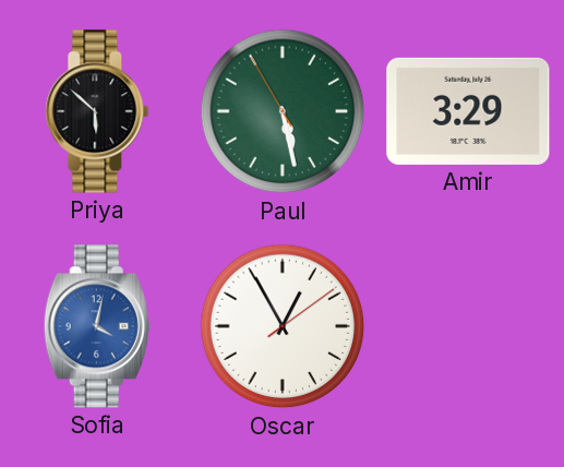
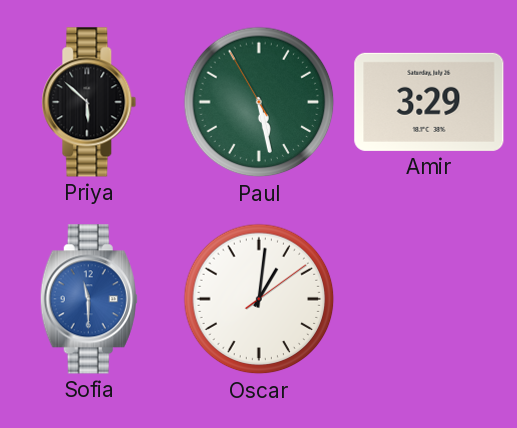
Sofia: 4:02 -> 11:30
Oscar: 12:55 -> 1:01
